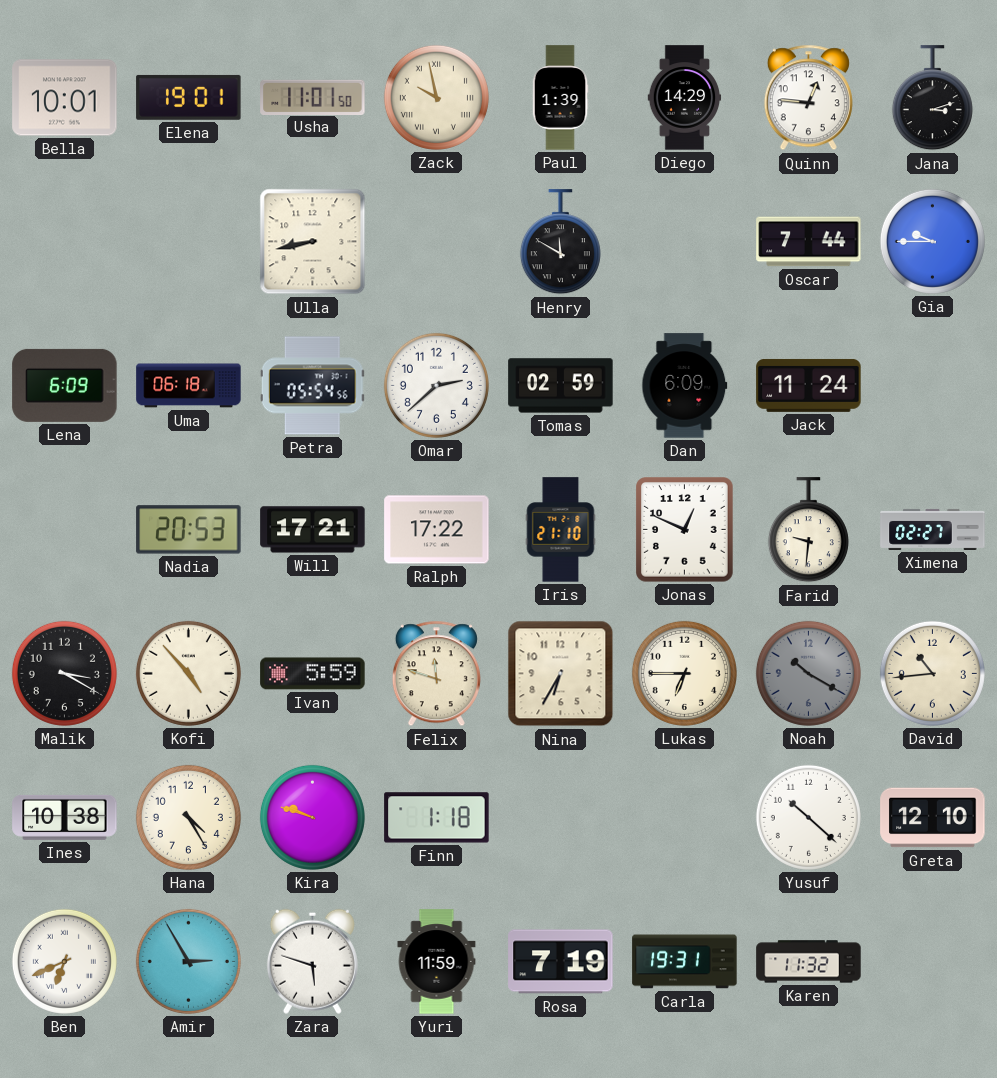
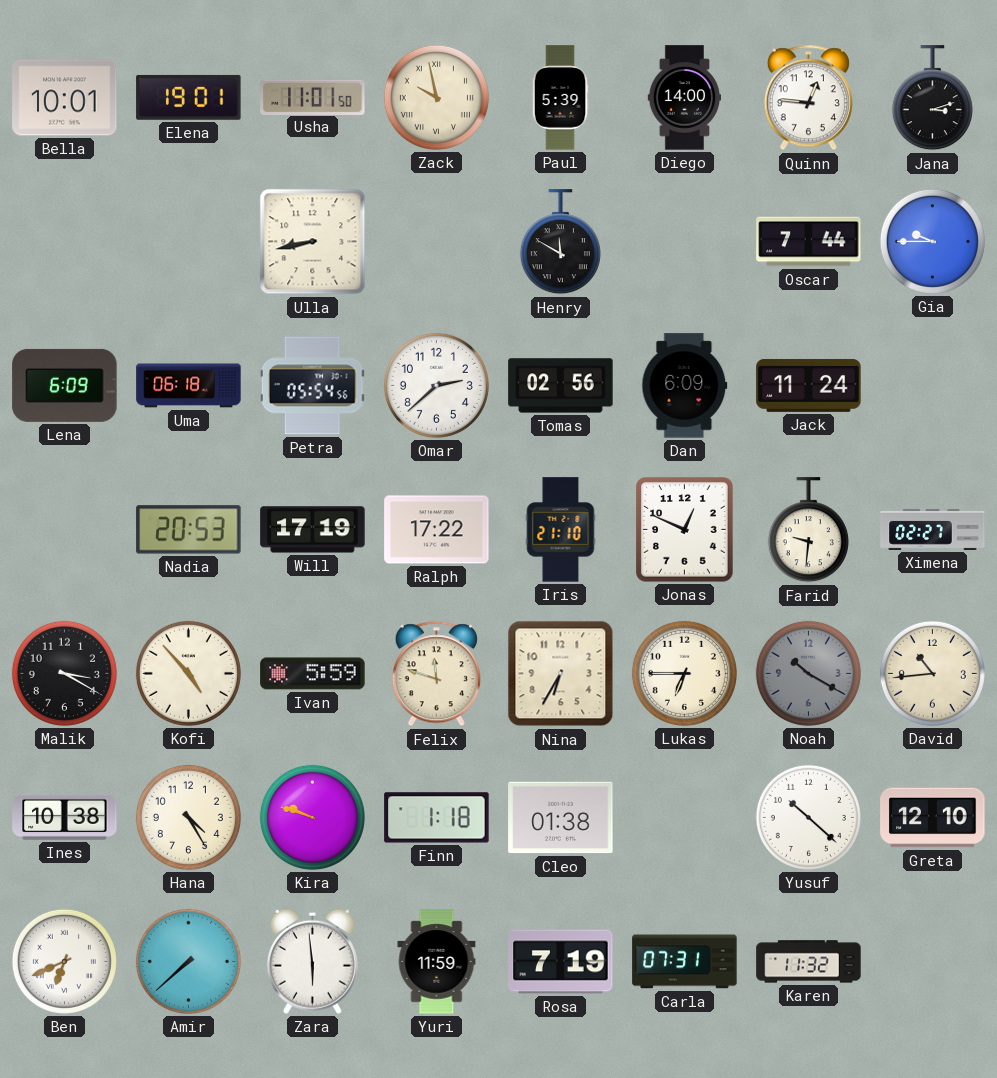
Paul: 1:39 -> 5:39
Diego: 14:29 -> 14:00
Tomas: 02:59 -> 02:56
Will: 17:21 -> 17:19
Cleo: none -> 01:38
Amir: 2:55 -> 7:38
Zara: 5:48 -> 5:59
Carla: 19:31 -> 07:31
